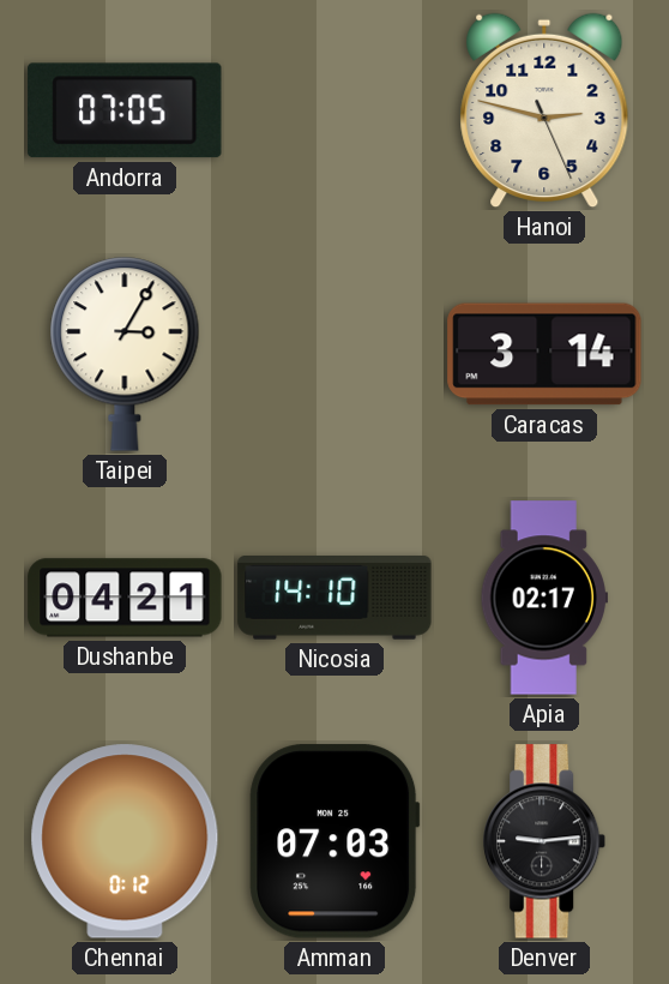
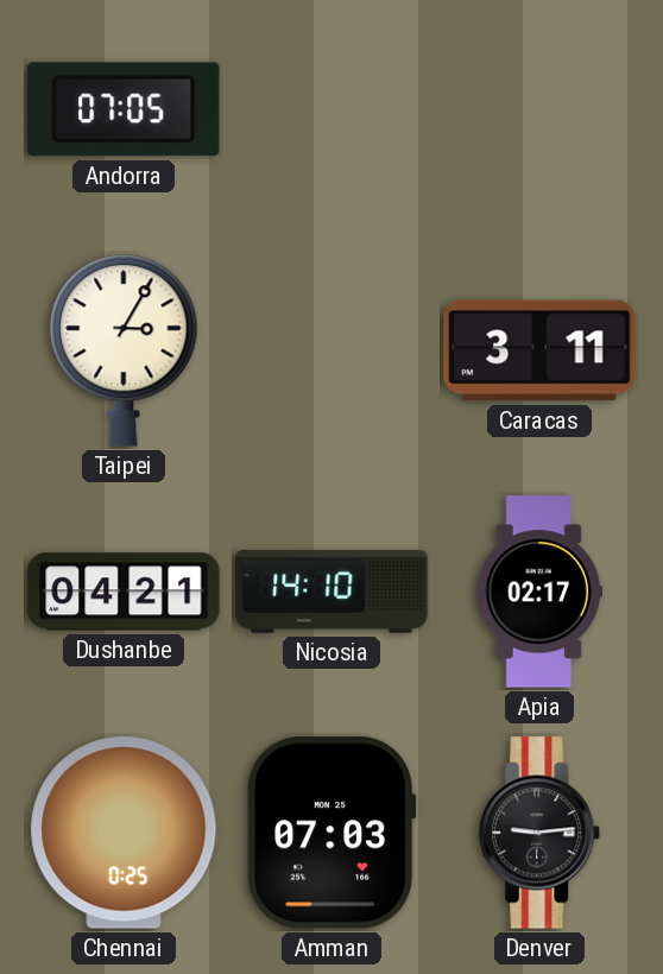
Hanoi: 2:47 -> none
Caracas: 3:14 -> 3:11
Chennai: 0:12 -> 0:25
